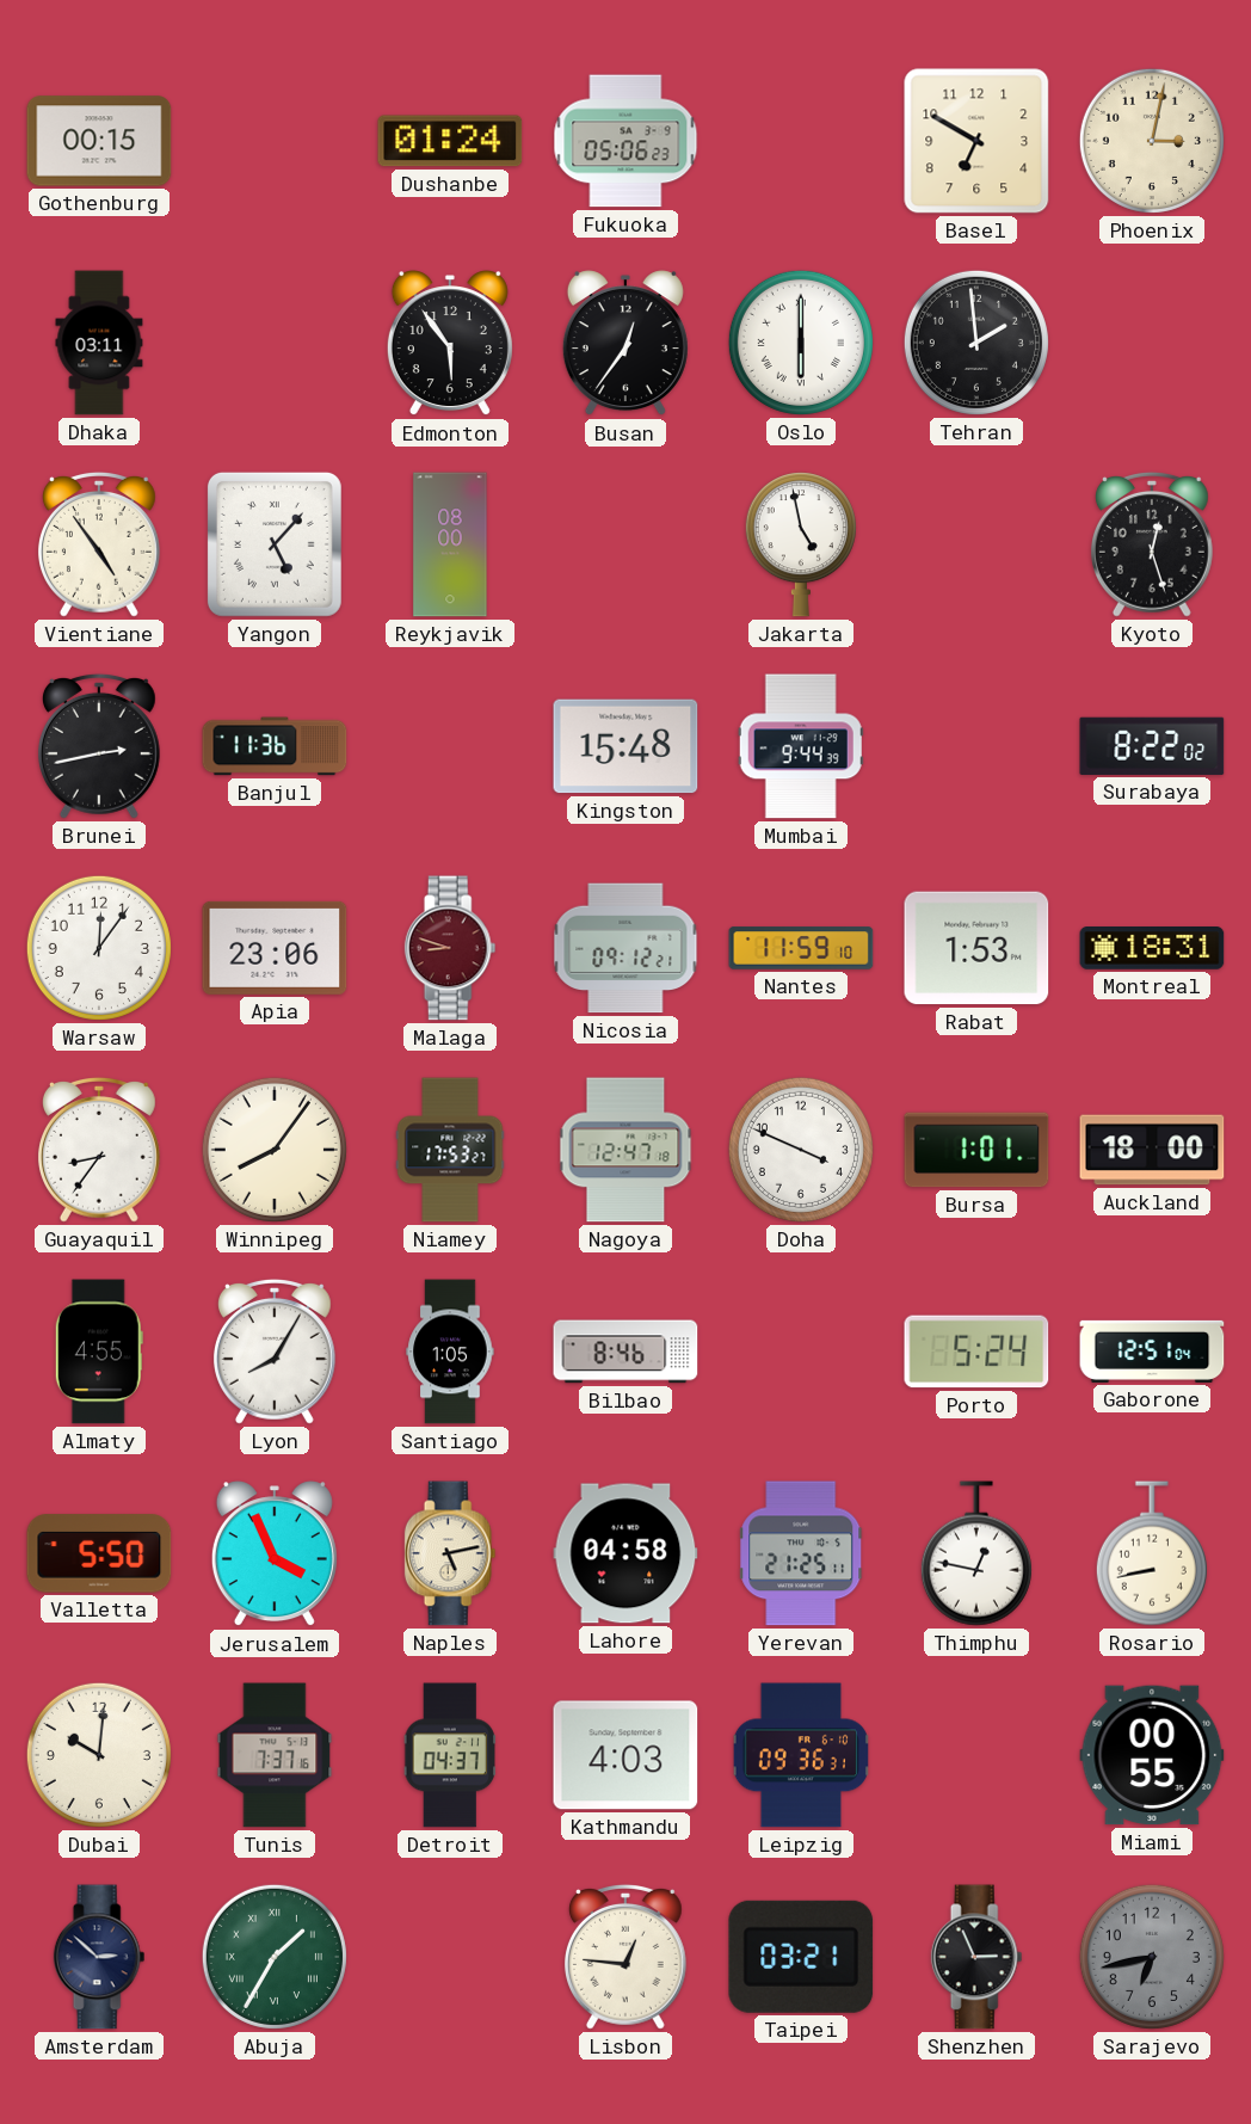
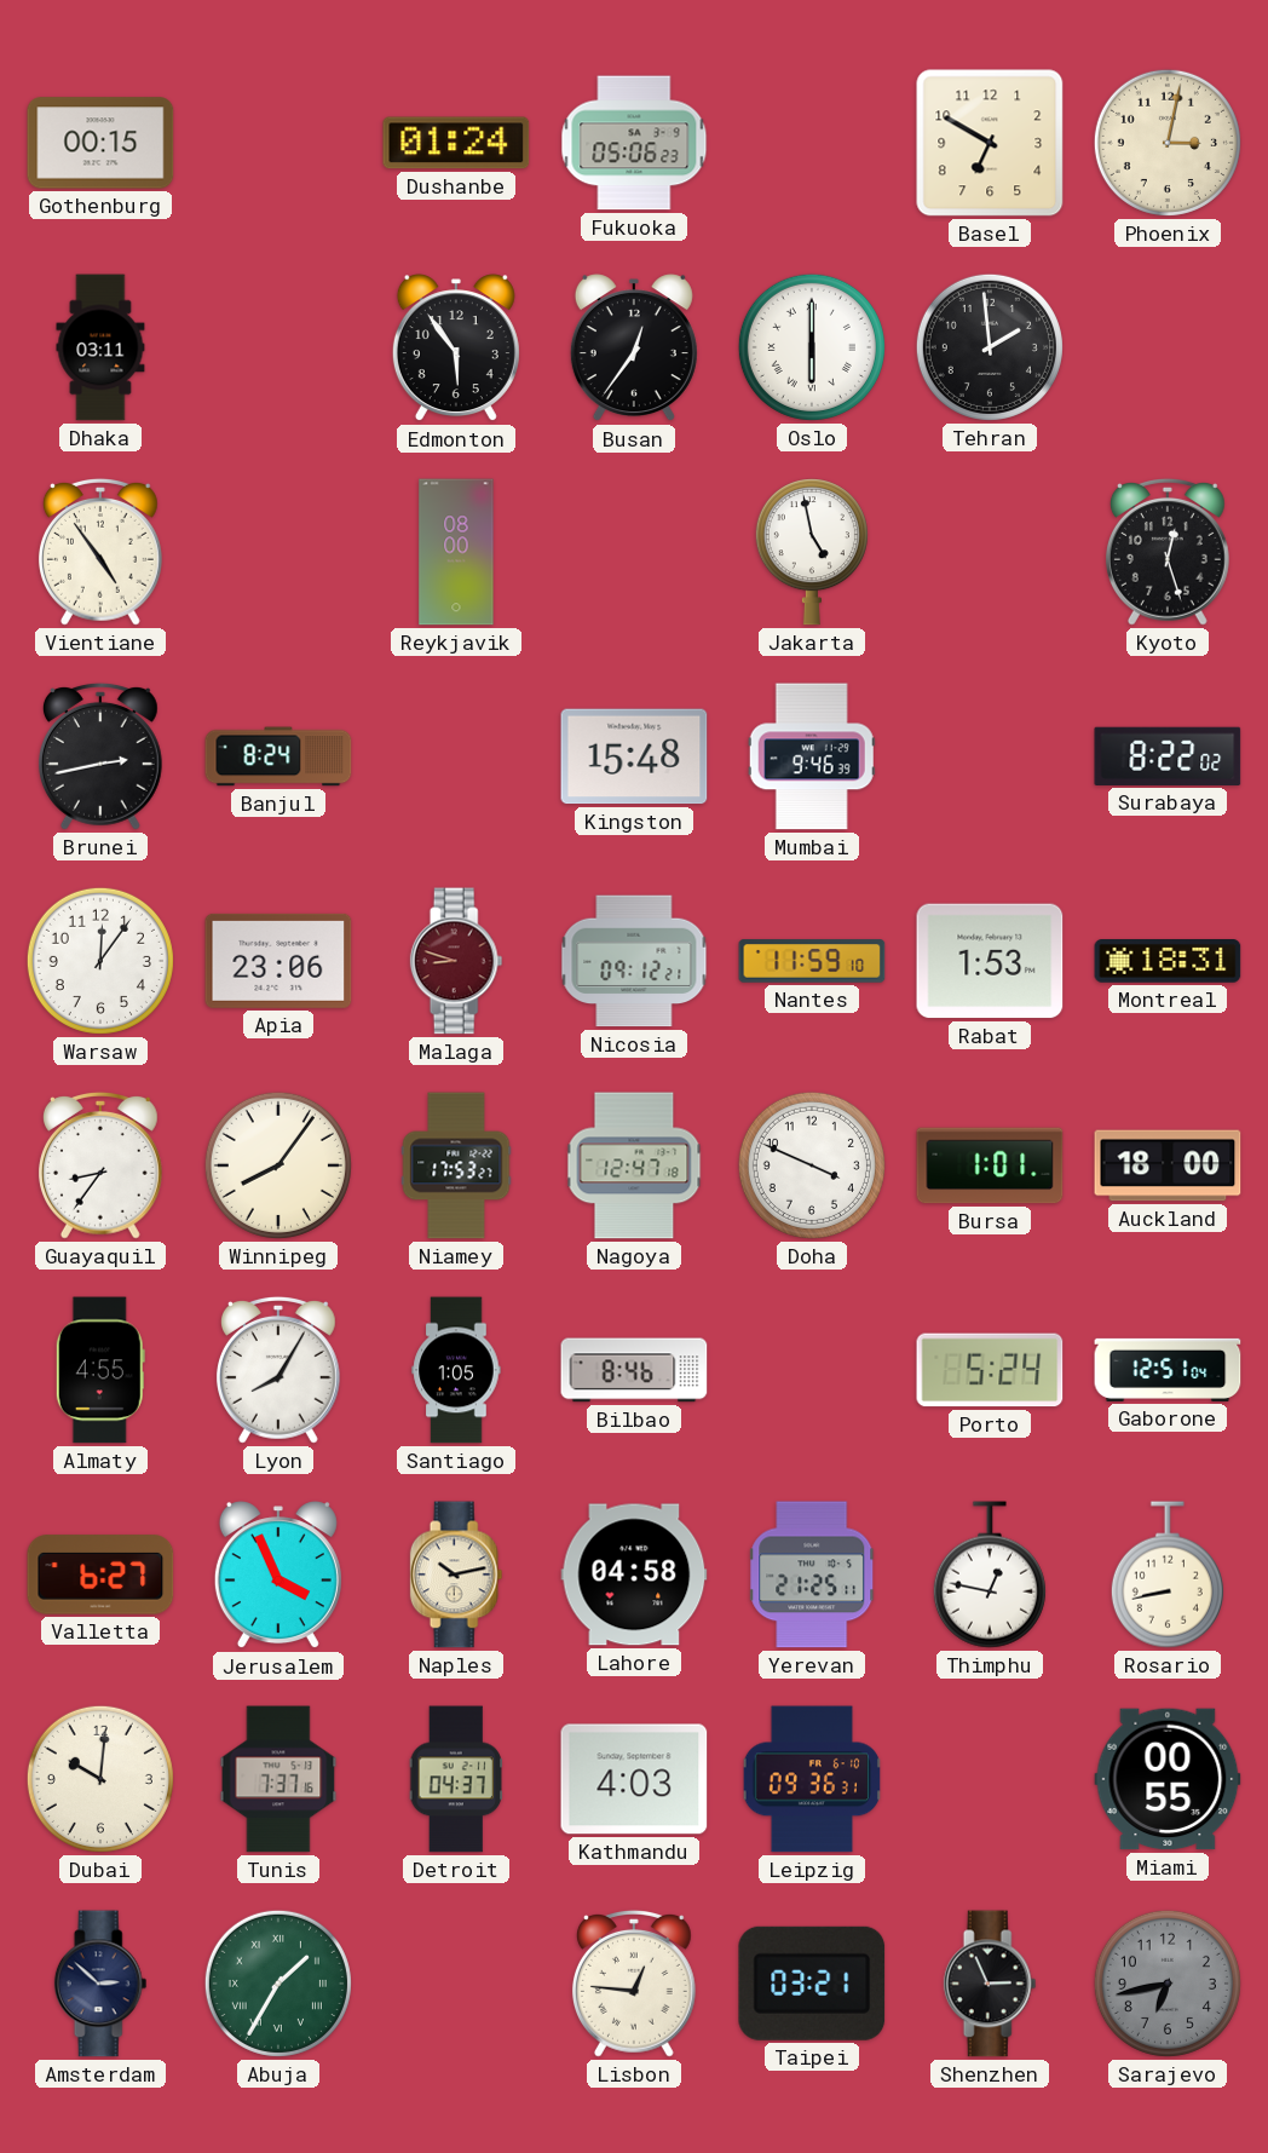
Yangon: 5:07 -> none
Banjul: 11:36 -> 8:24
Mumbai: 9:44 -> 9:46
Valletta: 5:50 -> 6:27
Naples: 5:13 -> 10:13
